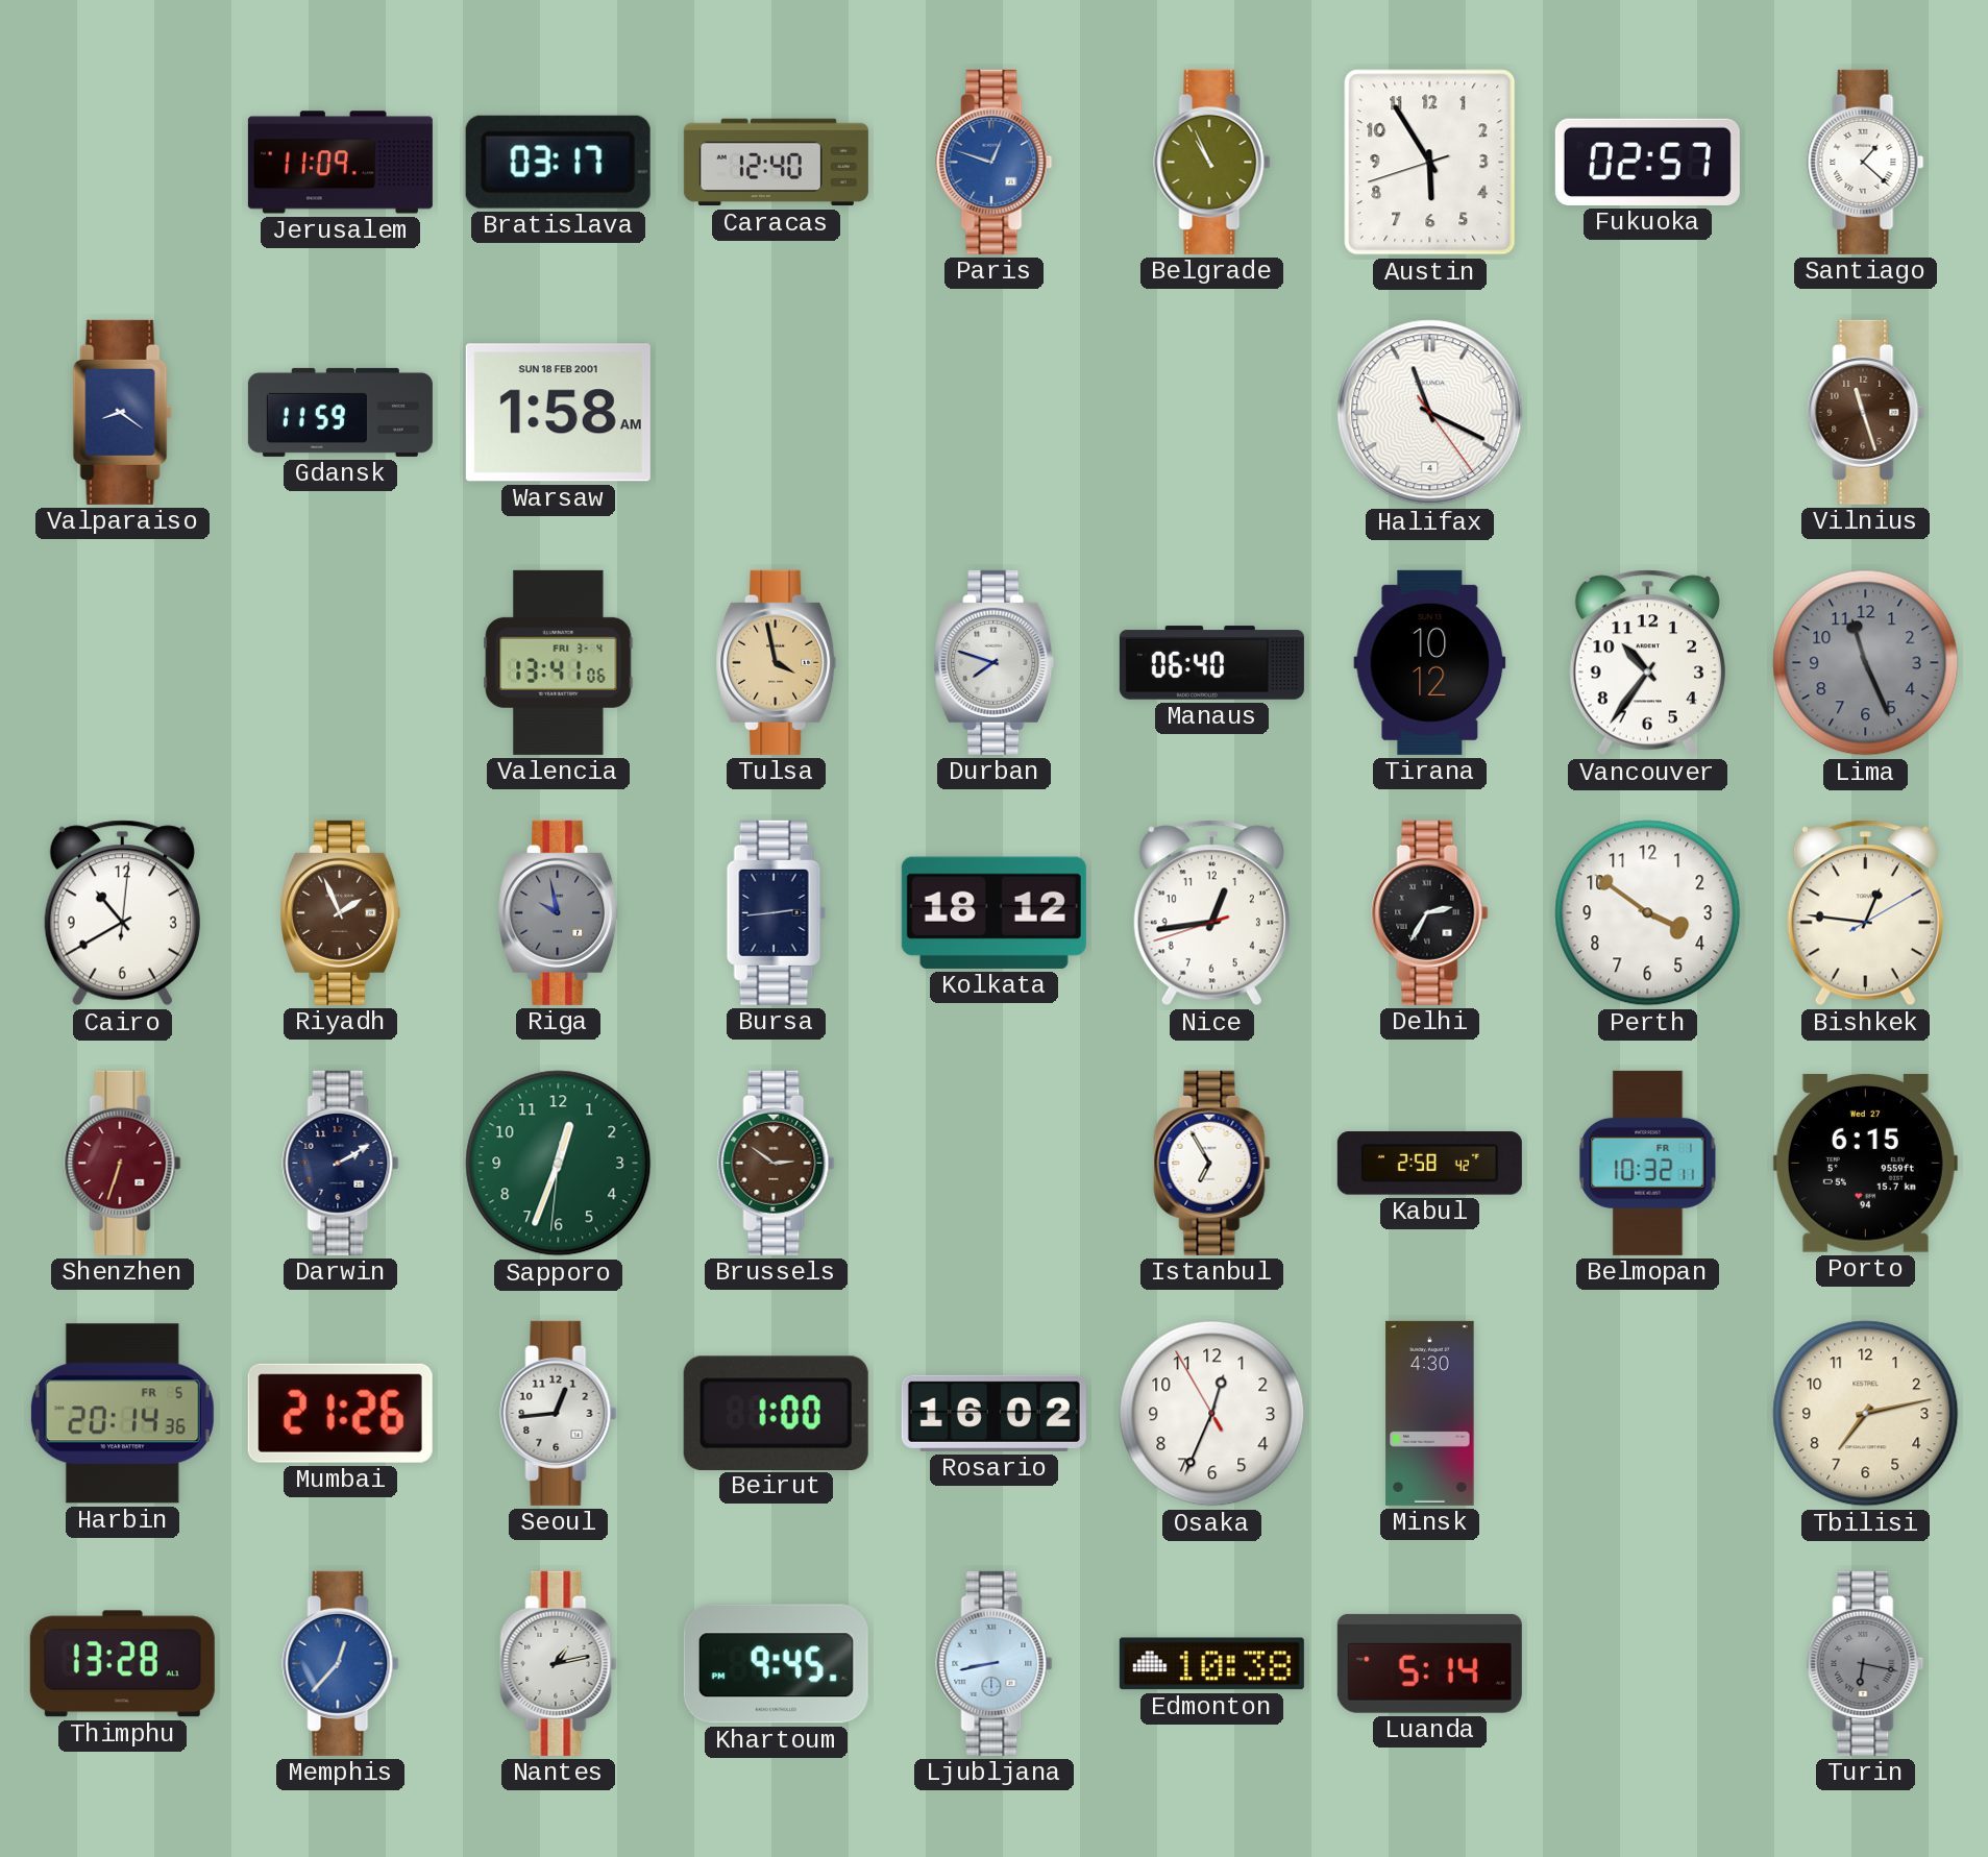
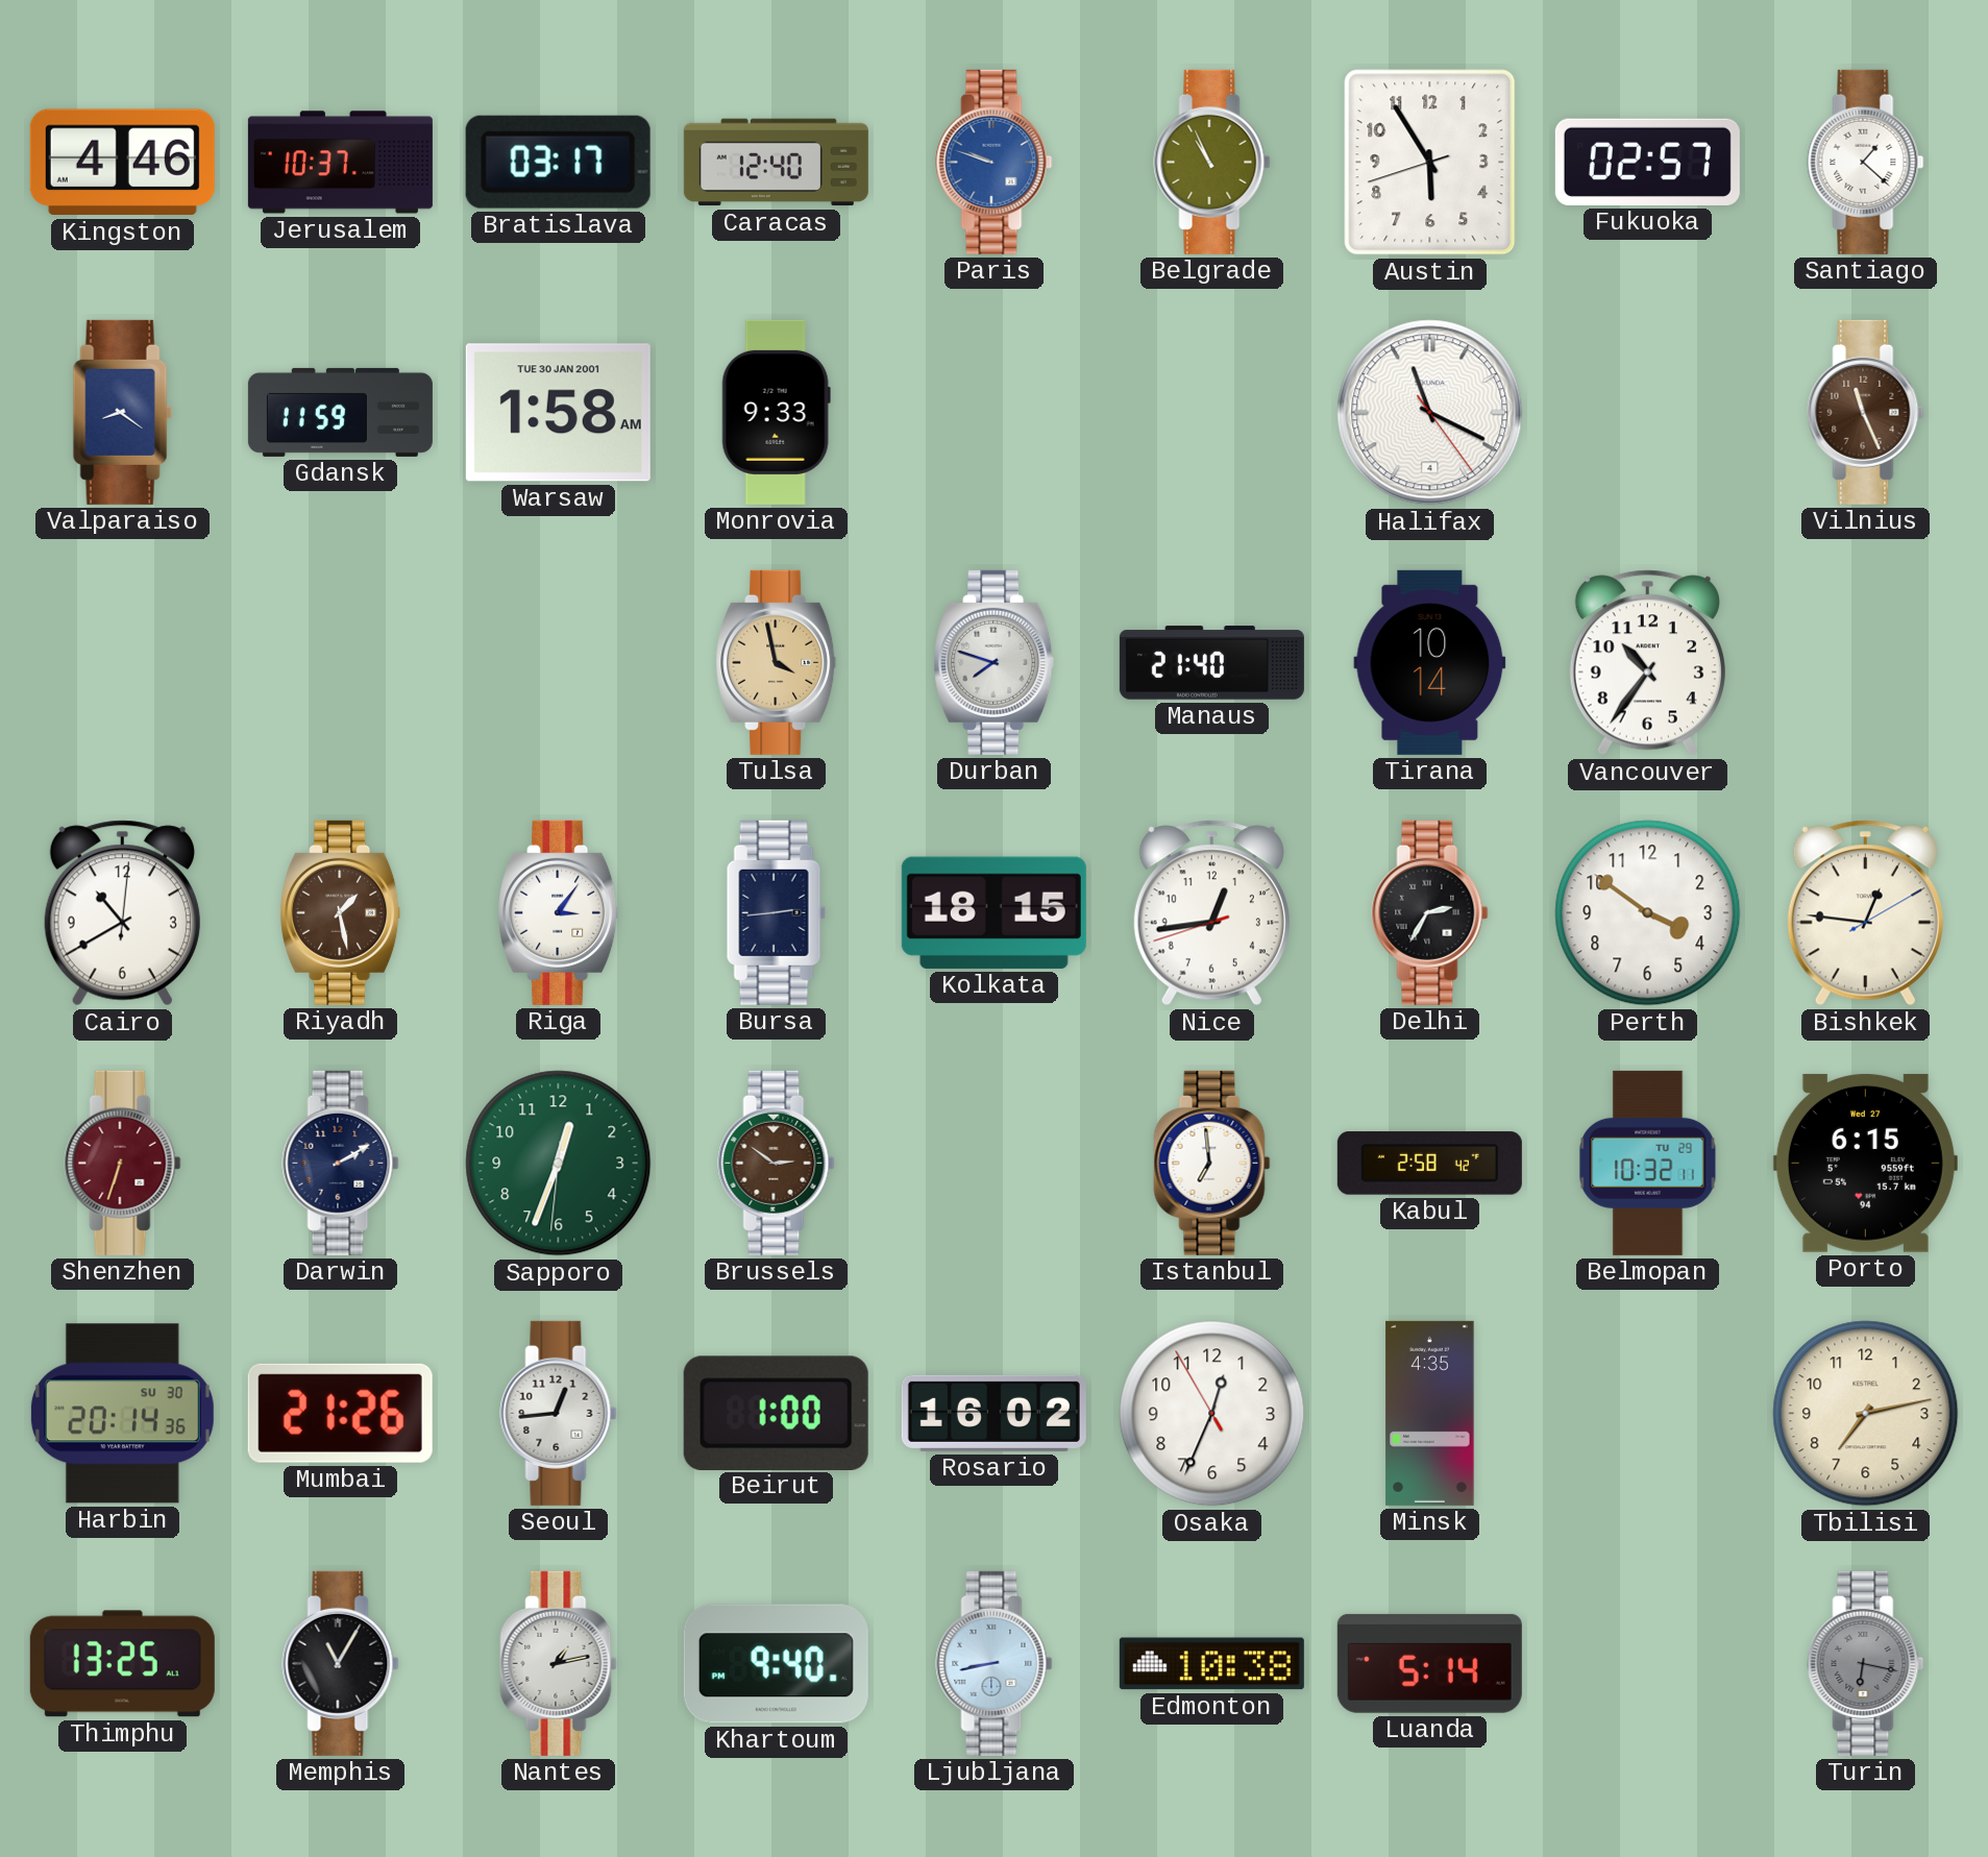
Kingston: none -> 4:46
Jerusalem: 11:09 -> 10:37
Paris: 12:48 -> 9:48
Warsaw date: SUN 18 FEB 2001 -> TUE 30 JAN 2001
Monrovia: none -> 9:33
Vilnius: 11:27 -> 11:26
Valencia: 13:41 -> none
Manaus: 06:40 -> 21:40
Tirana: 10:12 -> 10:14
Lima: 11:26 -> none
Riyadh: 1:56 -> 1:28
Riga: 9:58 -> 3:06
Riga dial: grey -> white
Kolkata: 18:12 -> 18:15
Istanbul: 6:55 -> 6:59
Belmopan date: FR 1 -> TU 29
Harbin date: FR 5 -> SU 30
Minsk: 4:30 -> 4:35
Thimphu: 13:28 -> 13:25
Memphis: 12:37 -> 11:05
Memphis dial: blue -> black
Khartoum: 9:45 -> 9:40
